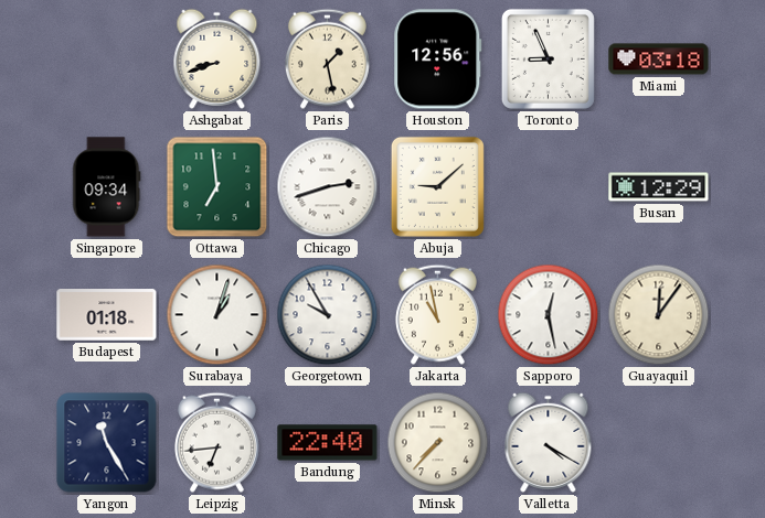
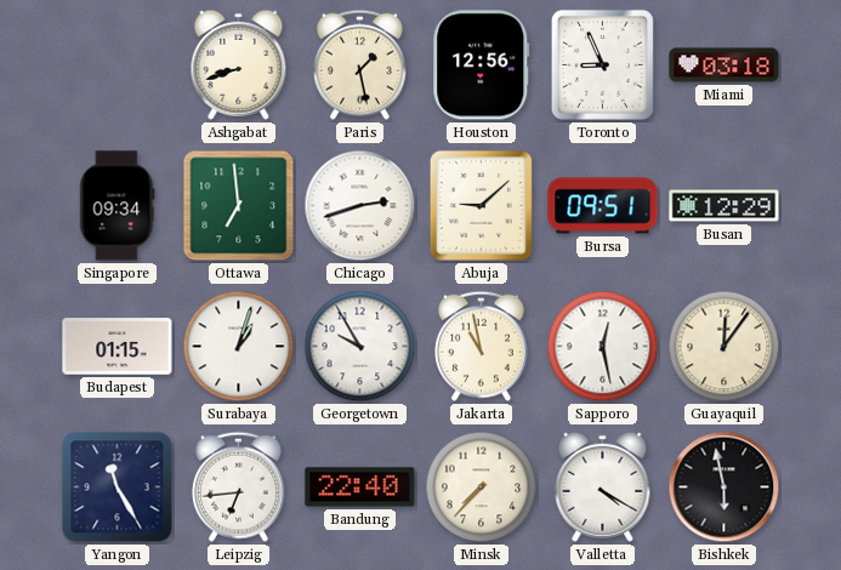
Bursa: none -> 09:51
Budapest: 01:18 -> 01:15
Bishkek: none -> 5:58
